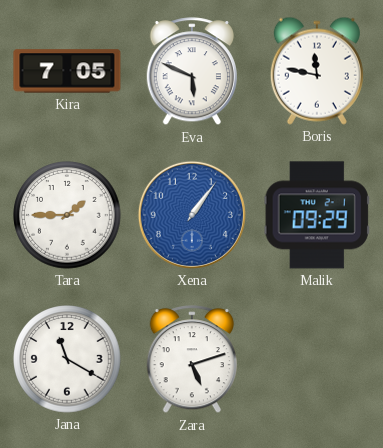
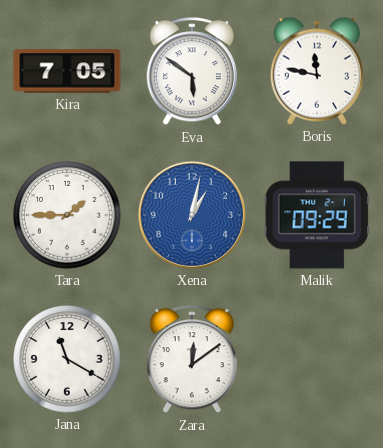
Eva: 5:49 -> 5:51
Xena: 1:06 -> 1:02
Zara: 5:12 -> 12:09
